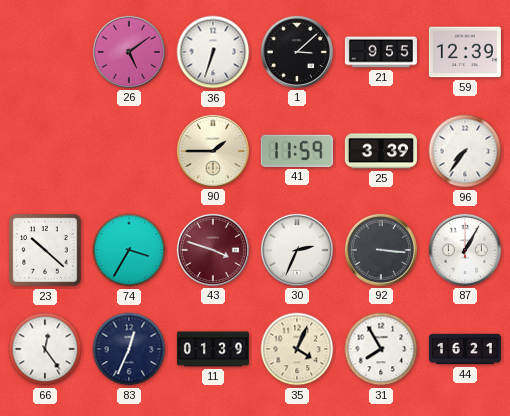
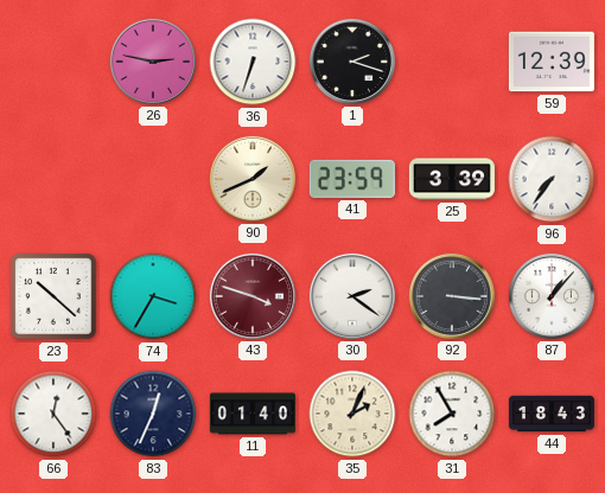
26: 5:09 -> 2:47
1: 3:08 -> 2:18
21: 9:55 -> none
90: 1:45 -> 1:41
41: 11:59 -> 23:59
30: 2:34 -> 2:21
87: 1:05 -> 1:07
11: 01:39 -> 01:40
35: 4:04 -> 2:04
44: 16:21 -> 18:43
